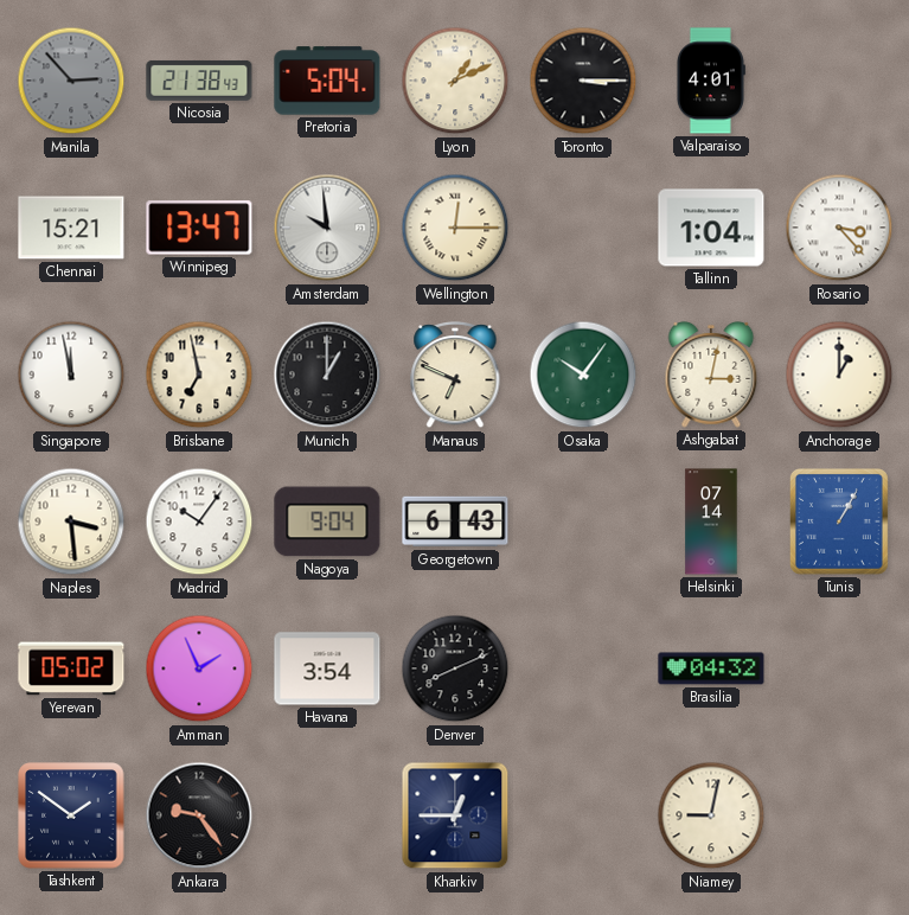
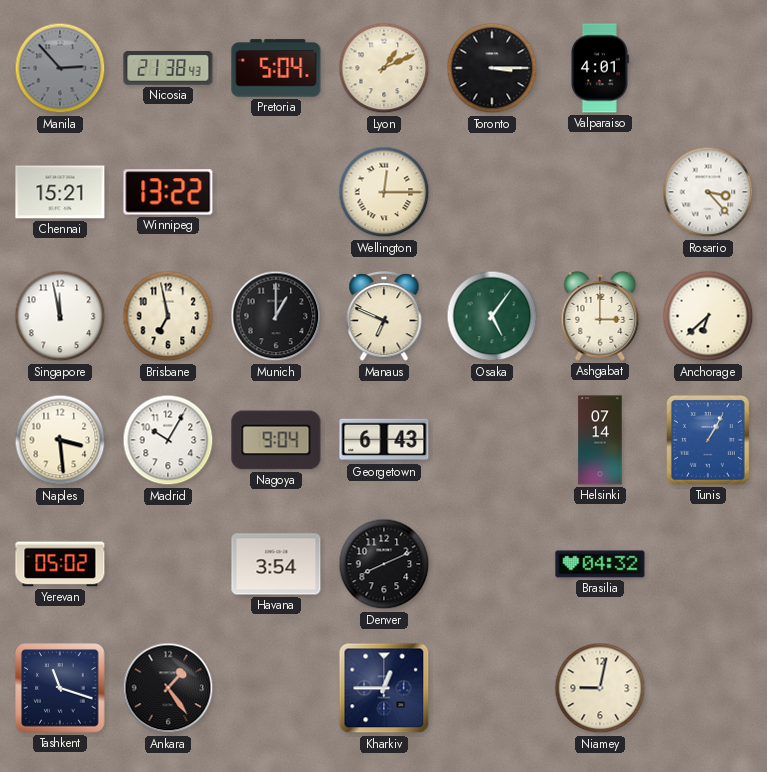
Winnipeg: 13:47 -> 13:22
Amsterdam: 9:59 -> none
Tallinn: 1:04 -> none
Osaka: 10:06 -> 5:06
Ashgabat: 3:02 -> 3:00
Anchorage: 1:00 -> 6:38
Madrid: 10:06 -> 10:05
Amman: 1:56 -> none
Tashkent: 1:51 -> 11:18
Ankara: 9:24 -> 1:24
